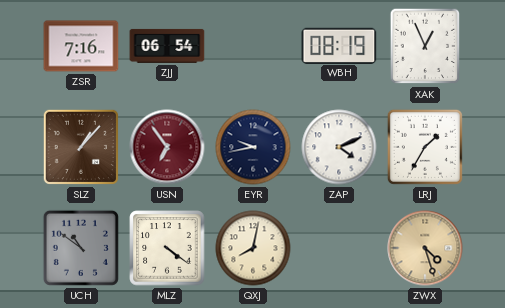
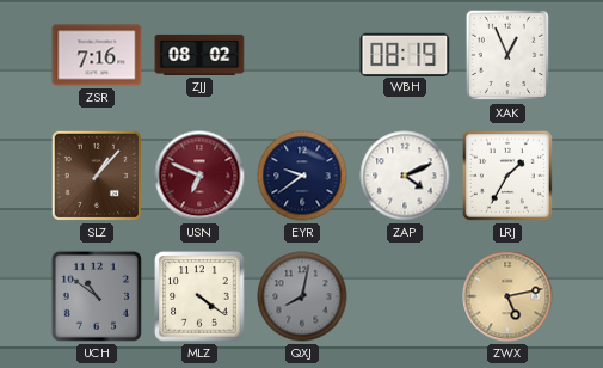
ZJJ: 06:54 -> 08:02
USN: 6:54 -> 6:49
EYR: 9:43 -> 9:39
QXJ dial: cream -> grey
ZWX: 4:27 -> 5:13
